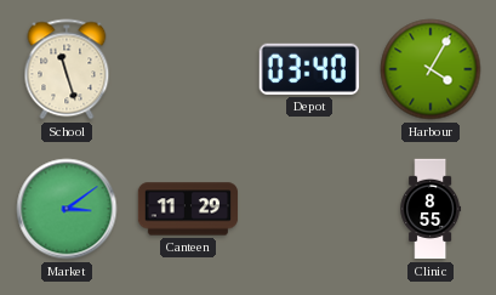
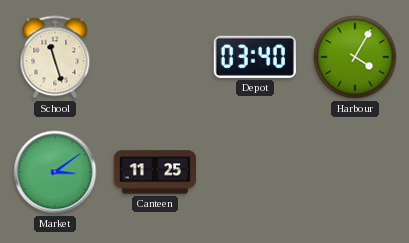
Canteen: 11:29 -> 11:25
Clinic: 8:55 -> none
